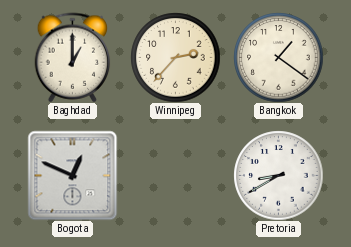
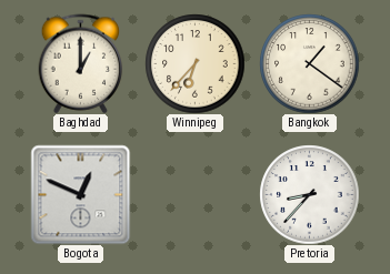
Winnipeg: 2:37 -> 6:37
Pretoria: 8:40 -> 8:37
